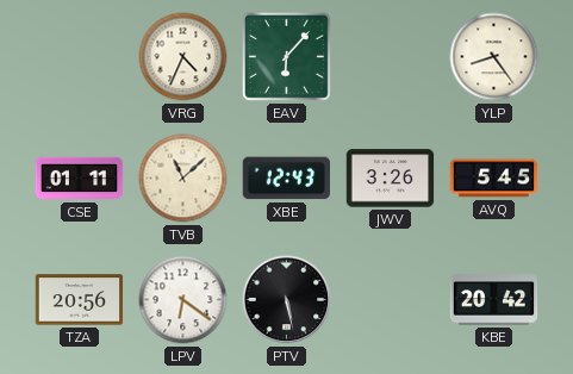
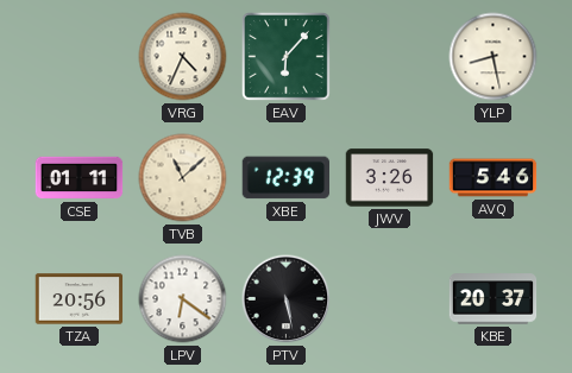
YLP: 8:24 -> 8:28
XBE: 12:43 -> 12:39
AVQ: 5:45 -> 5:46
KBE: 20:42 -> 20:37
